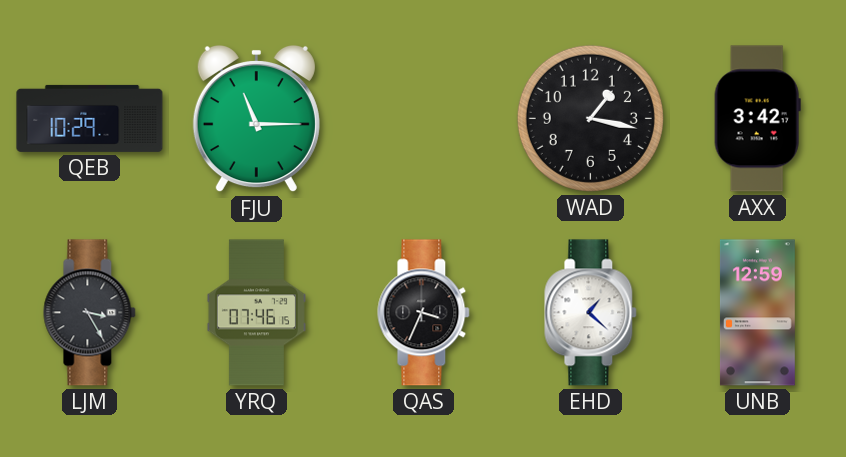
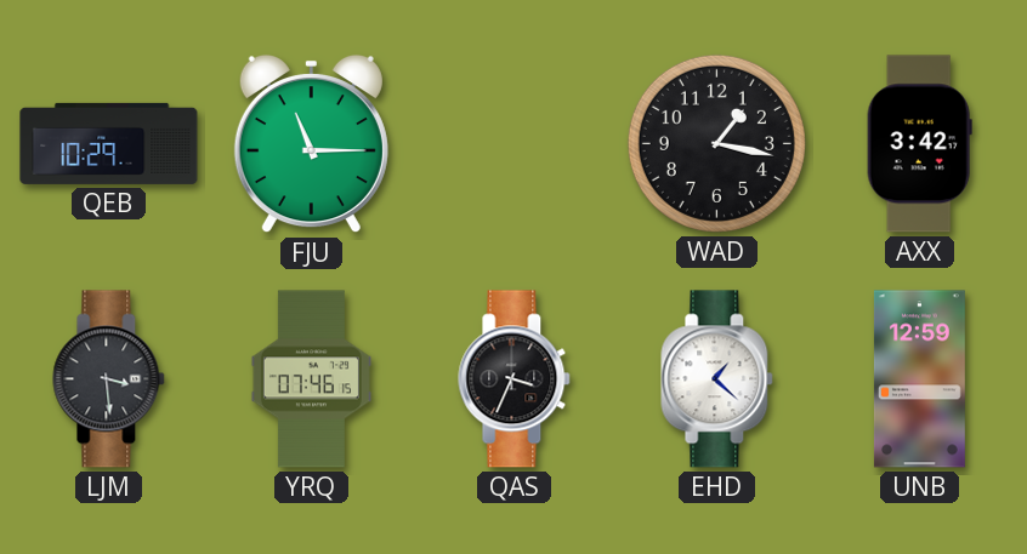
LJM: 3:25 -> 3:29
